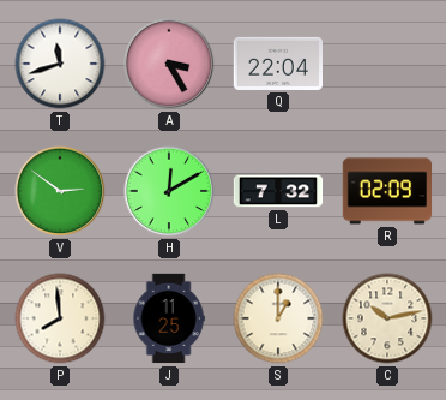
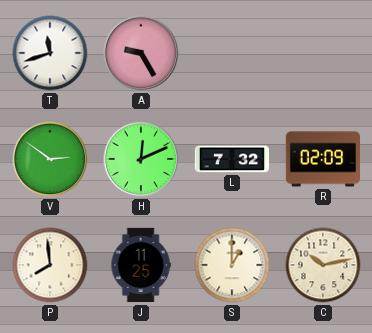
A: 3:25 -> 9:25
Q: 22:04 -> none
H: 12:10 -> 12:11
